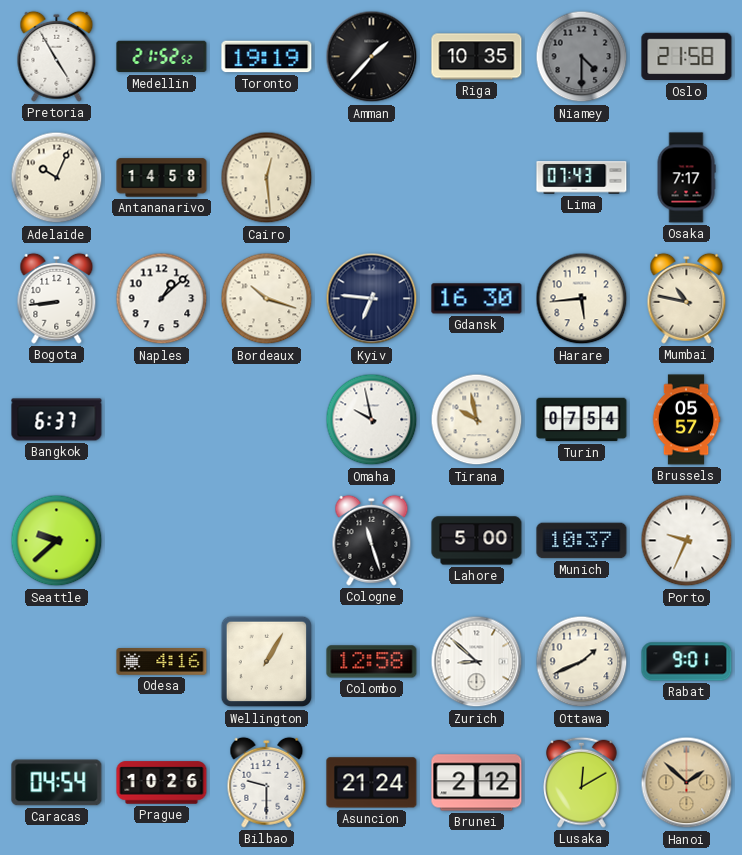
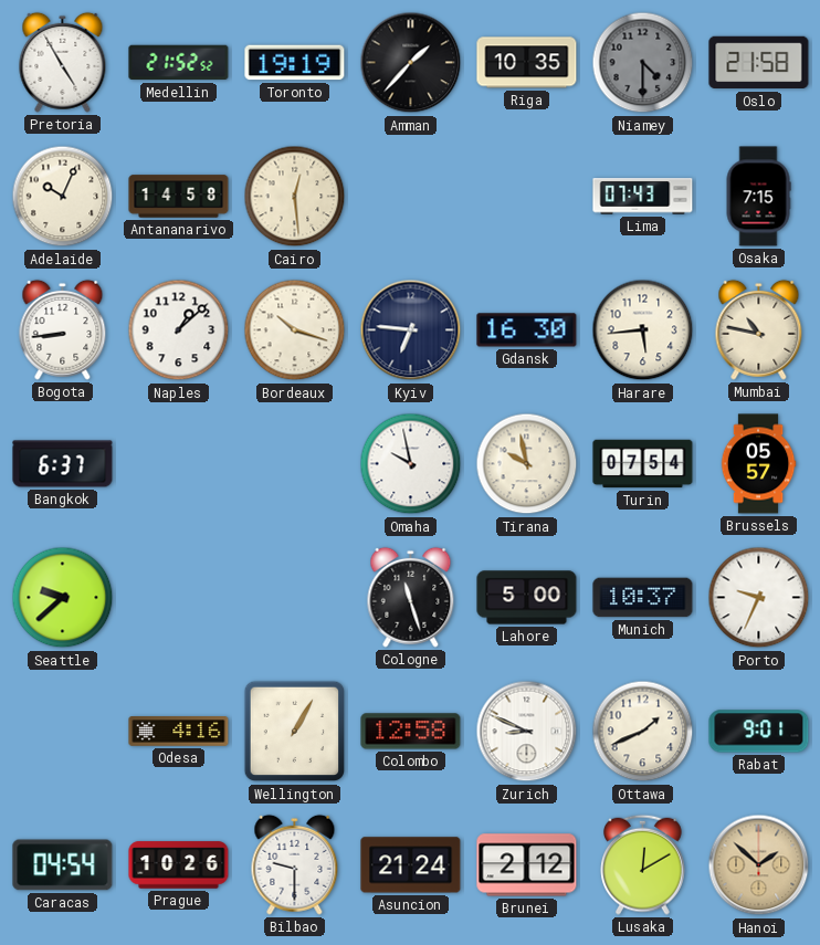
Osaka: 7:17 -> 7:15
Zurich: 8:52 -> 8:49
